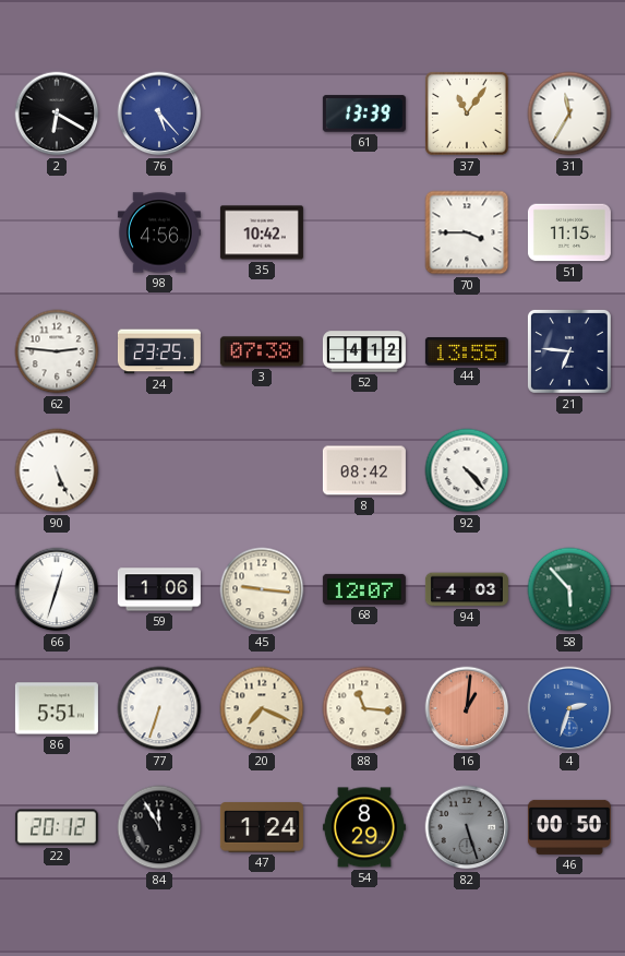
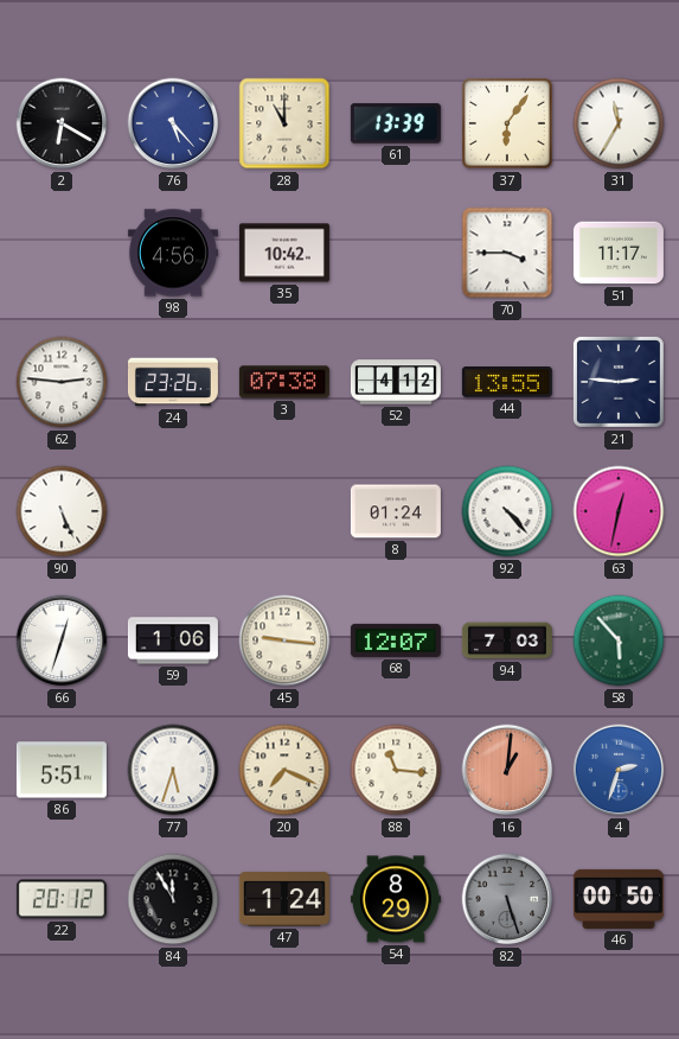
28: none -> 11:00
37: 11:06 -> 6:06
51: 11:15 -> 11:17
24: 23:25 -> 23:26
21: 6:46 -> 2:46
8: 08:42 -> 01:24
63: none -> 12:32
94: 4:03 -> 7:03
77: 6:33 -> 5:33
